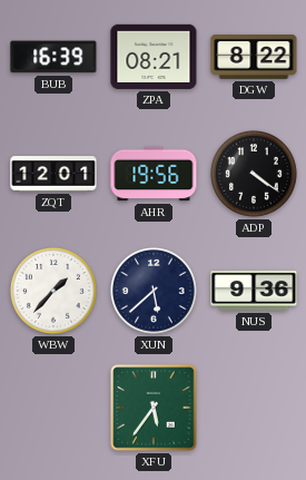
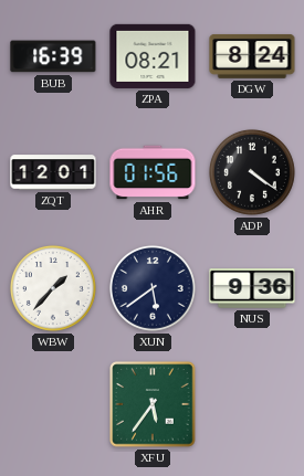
DGW: 8:22 -> 8:24
AHR: 19:56 -> 01:56
XUN: 5:38 -> 5:39
